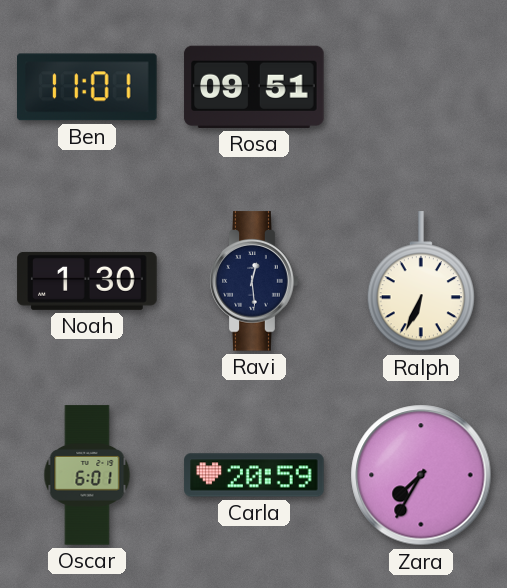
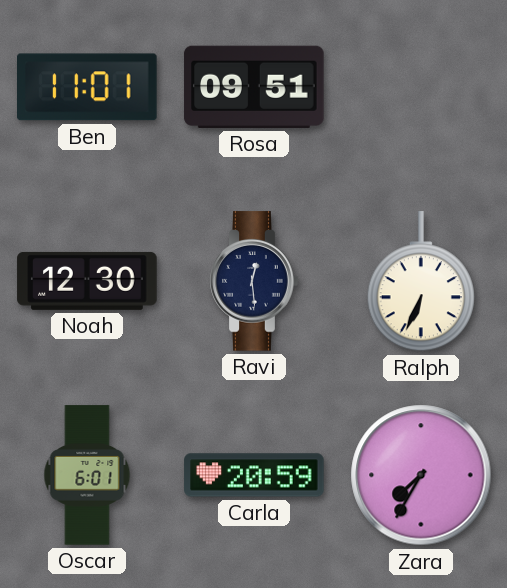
Noah: 1:30 -> 12:30
